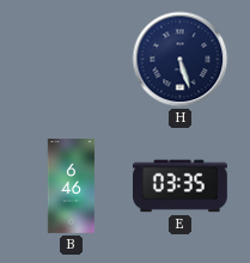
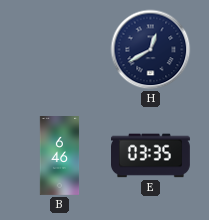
H: 5:27 -> 12:40
